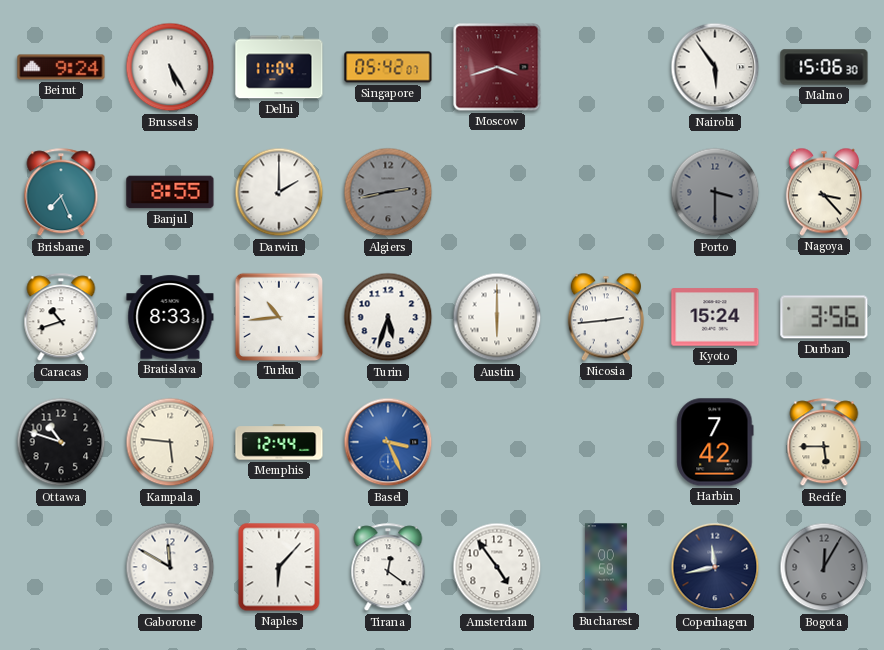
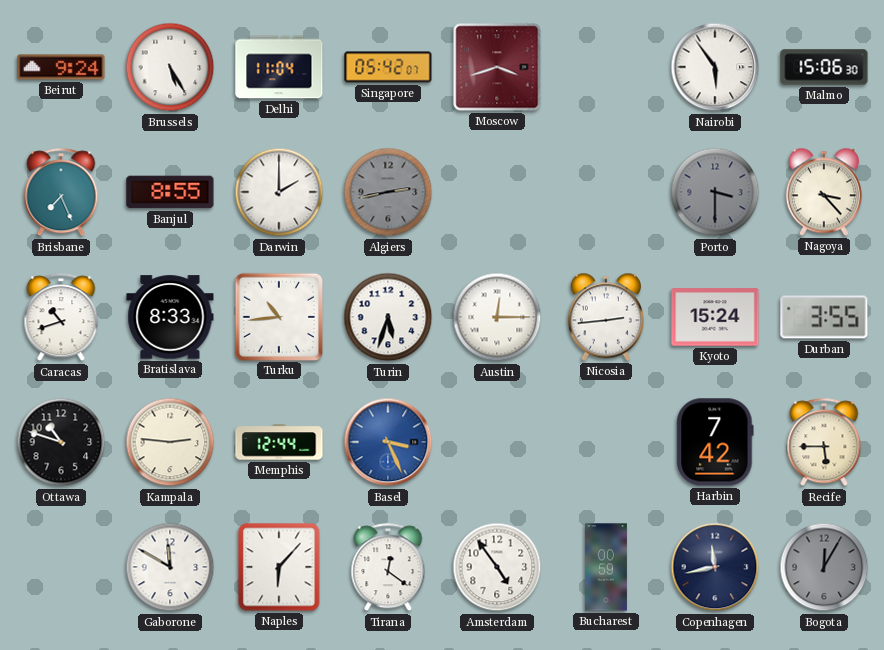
Austin: 6:00 -> 12:15
Durban: 3:56 -> 3:55
Kampala: 5:46 -> 2:46
